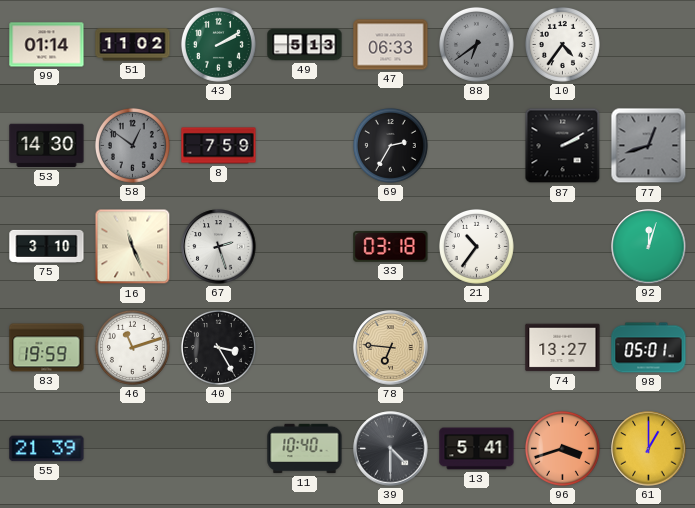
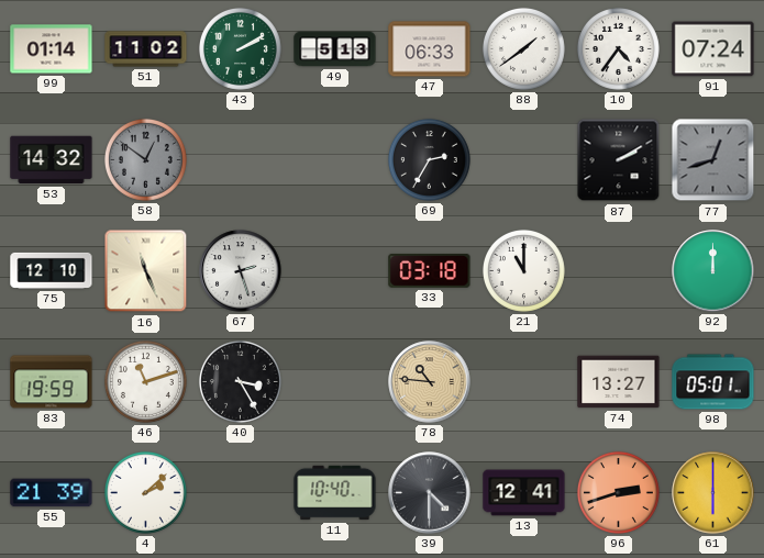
88: 6:39 -> 1:39
88 dial: grey -> white
91: none -> 07:24
53: 14:30 -> 14:32
8: 7:59 -> none
75: 3:10 -> 12:10
21: 10:36 -> 11:00
92: 12:03 -> 12:00
78: 6:46 -> 10:46
4: none -> 2:08
13: 5:41 -> 12:41
96: 3:42 -> 2:42
61: 1:00 -> 6:00
